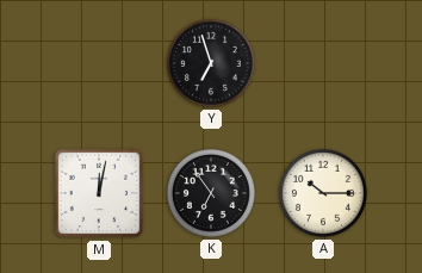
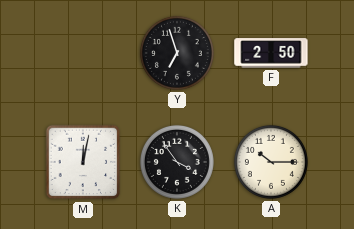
F: none -> 2:50
K: 6:54 -> 3:54
